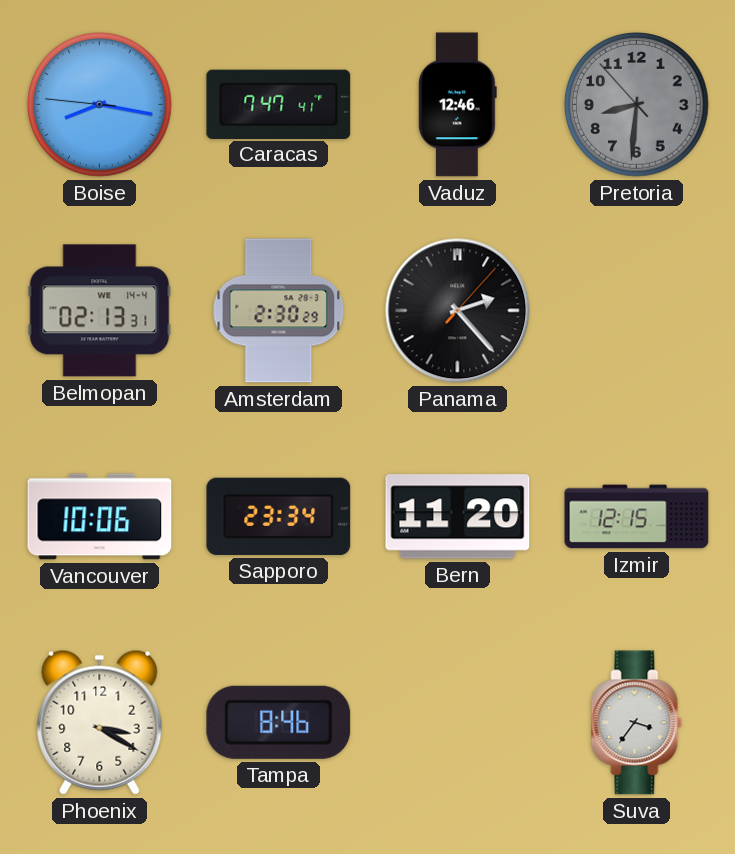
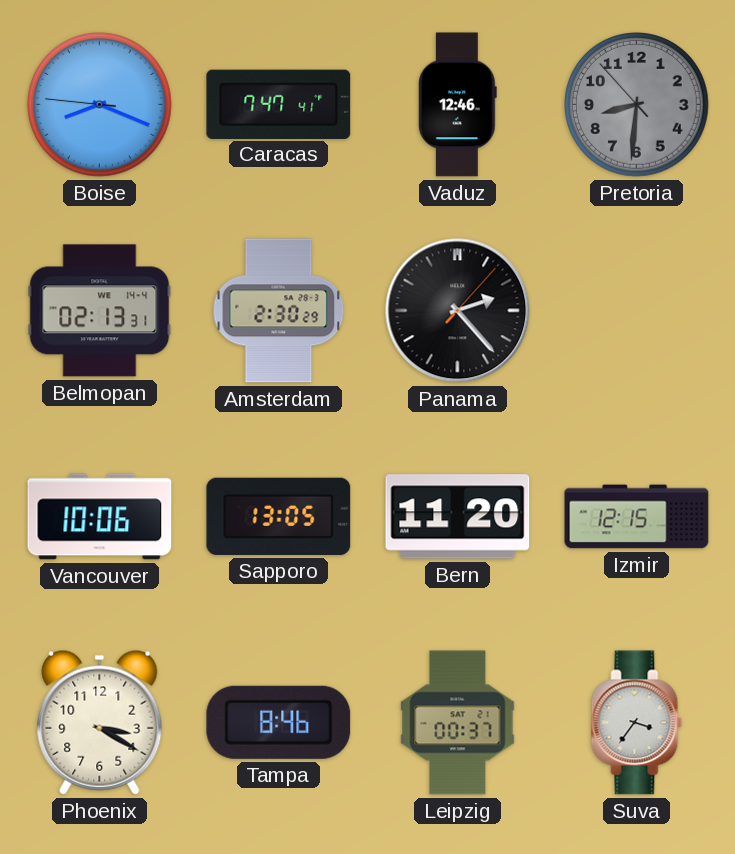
Boise: 8:16 -> 8:18
Sapporo: 23:34 -> 13:05
Leipzig: none -> 00:37
